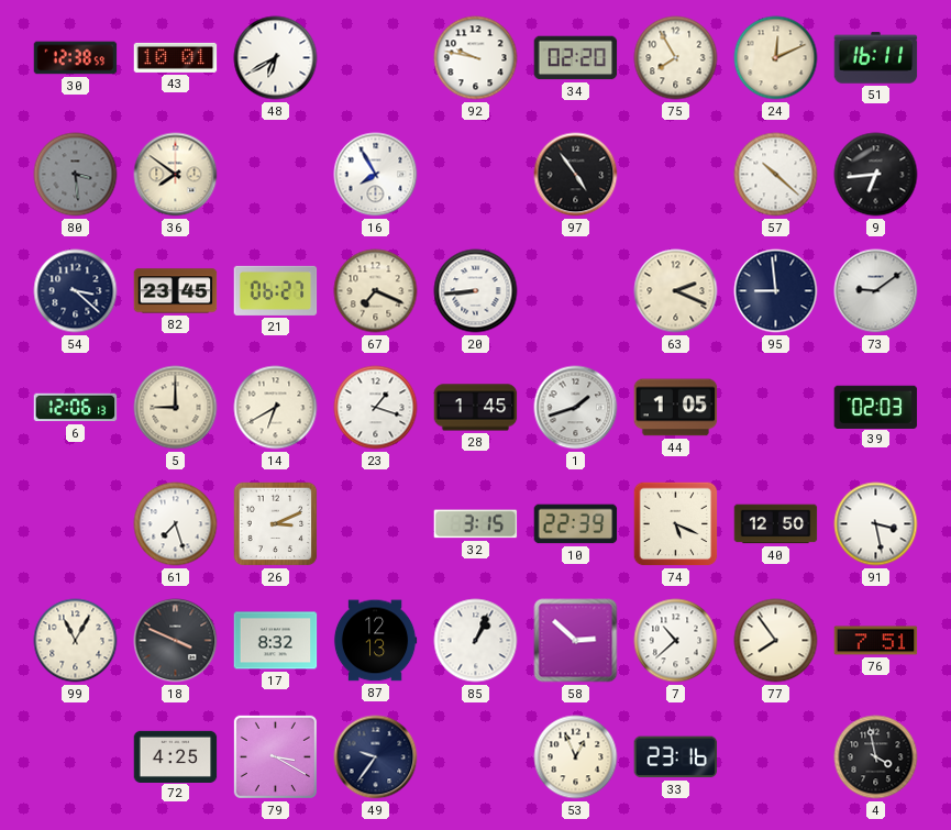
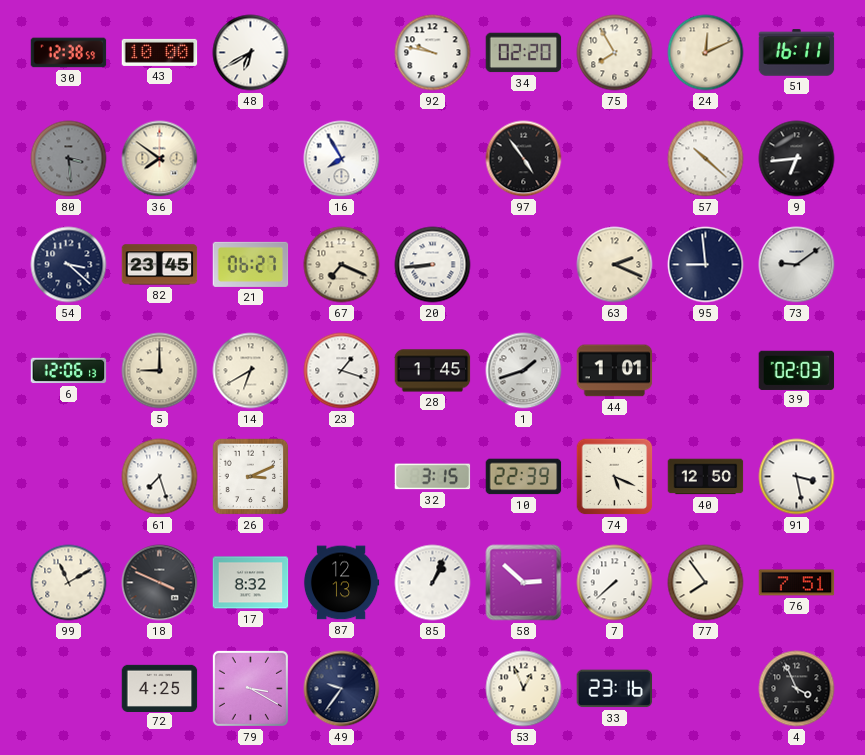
43: 10:01 -> 10:00
44: 1:05 -> 1:01
99: 11:05 -> 11:10
7: 10:38 -> 7:38
4: 3:58 -> 3:56
